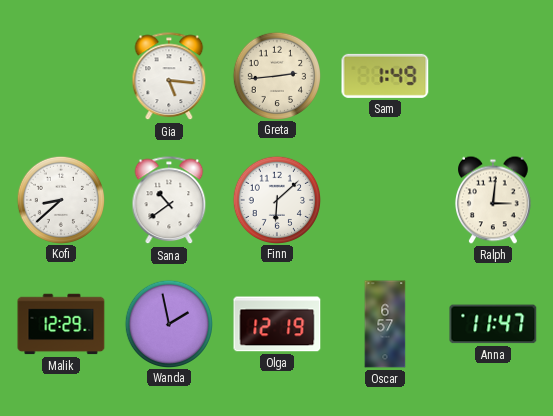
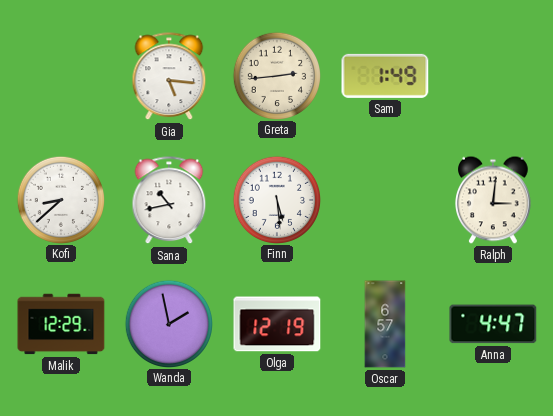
Sana: 10:39 -> 10:43
Finn: 6:08 -> 5:29
Anna: 11:47 -> 4:47
